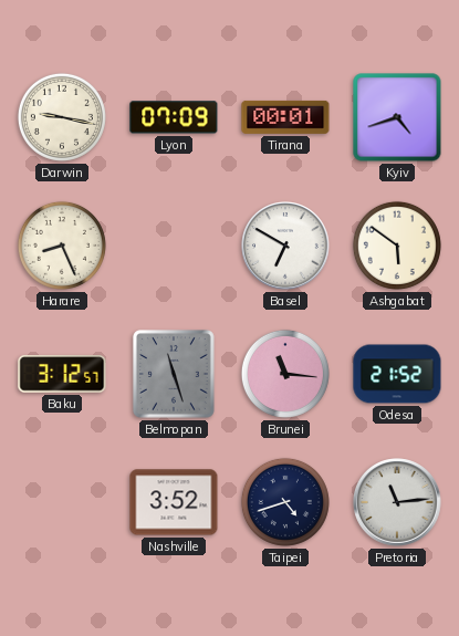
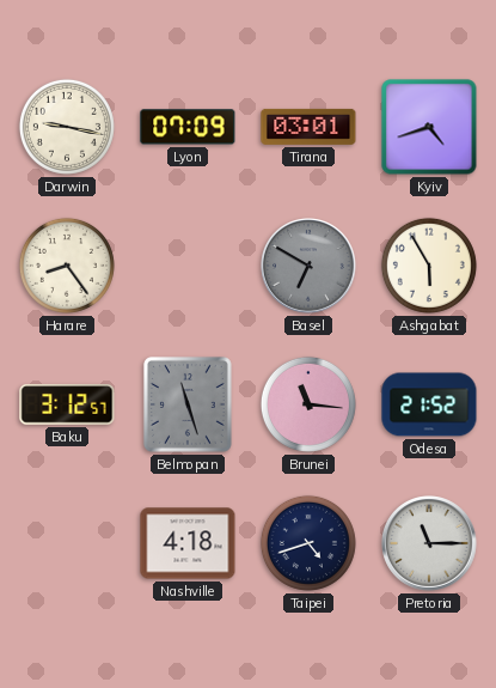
Tirana: 00:01 -> 03:01
Harare: 8:26 -> 8:24
Basel dial: white -> grey
Ashgabat: 5:51 -> 5:55
Nashville: 3:52 -> 4:18
Pretoria: 11:14 -> 11:15
